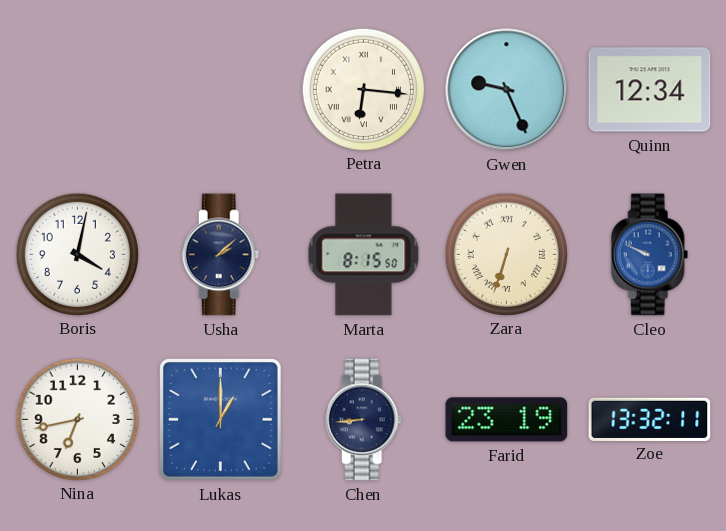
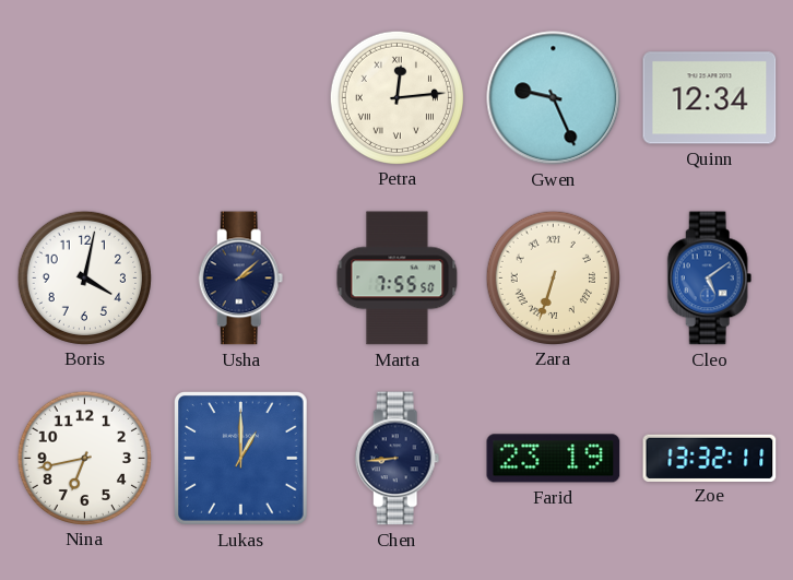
Petra: 6:16 -> 12:14
Marta: 8:15 -> 7:55
Cleo: 9:49 -> 5:09
